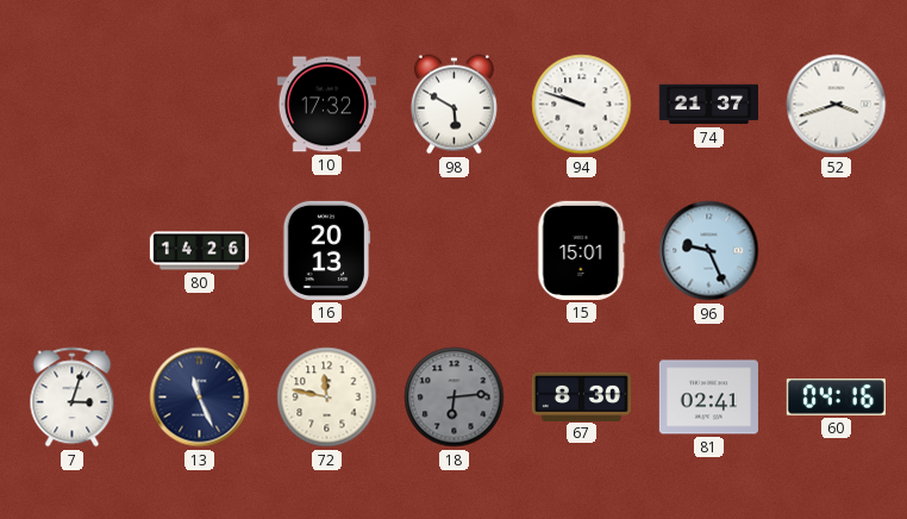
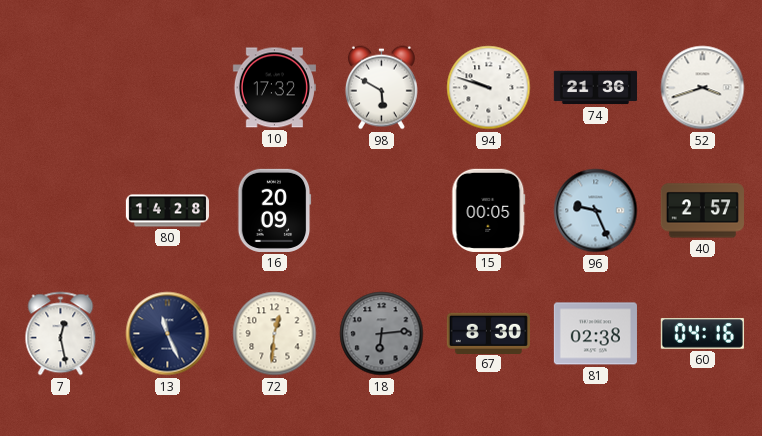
74: 21:37 -> 21:36
80: 14:26 -> 14:28
16: 20:13 -> 20:09
15: 15:01 -> 00:05
40: none -> 2:57
7: 3:03 -> 12:28
72: 11:47 -> 12:31
81: 02:41 -> 02:38
